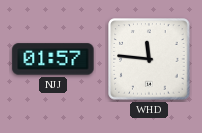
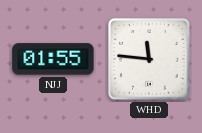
NJJ: 01:57 -> 01:55
